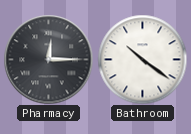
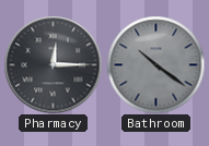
Bathroom dial: white -> grey
